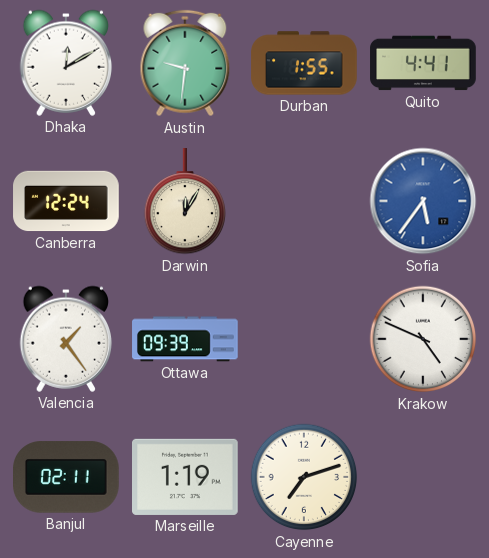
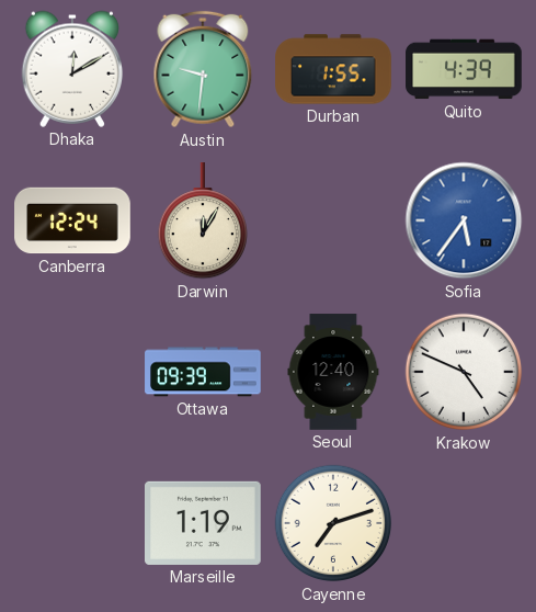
Quito: 4:41 -> 4:39
Valencia: 1:24 -> none
Seoul: none -> 12:40
Banjul: 02:11 -> none
